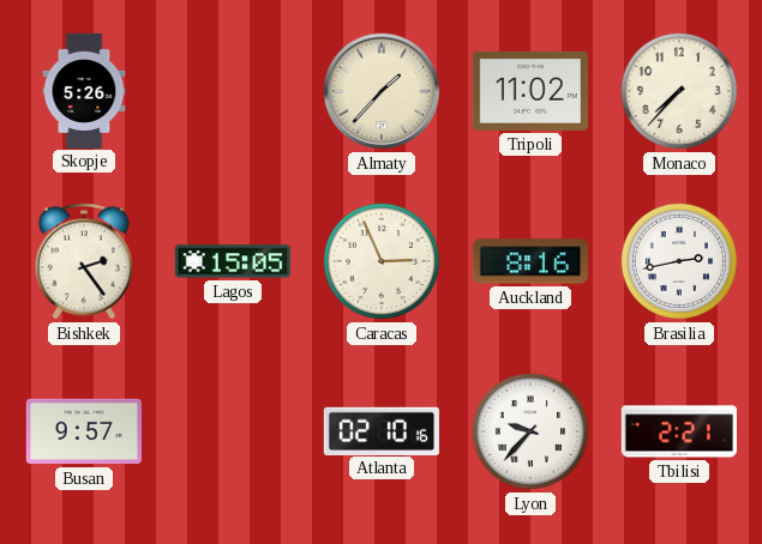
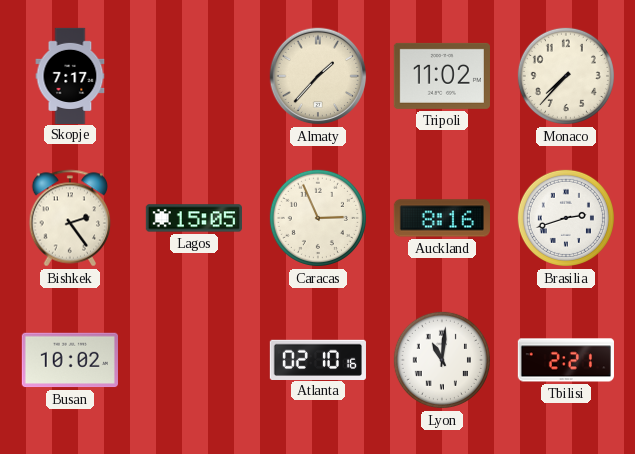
Skopje: 5:26 -> 7:17
Brasilia: 2:43 -> 2:42
Busan: 9:57 -> 10:02
Lyon: 9:37 -> 11:01
